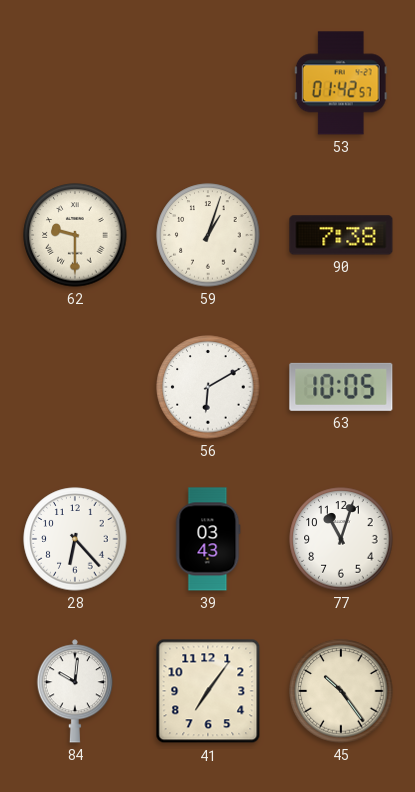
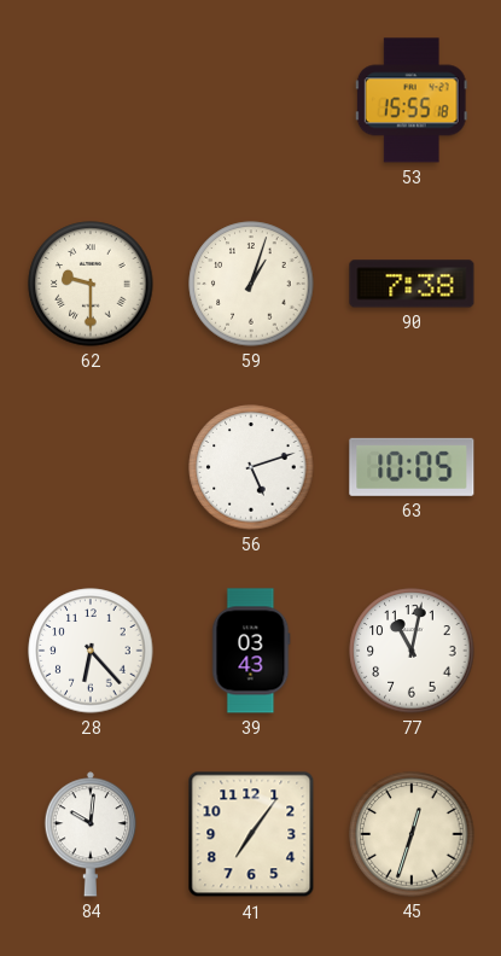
53: 01:42 -> 15:55
56: 6:10 -> 5:12
77: 11:03 -> 11:02
45: 10:24 -> 12:33
